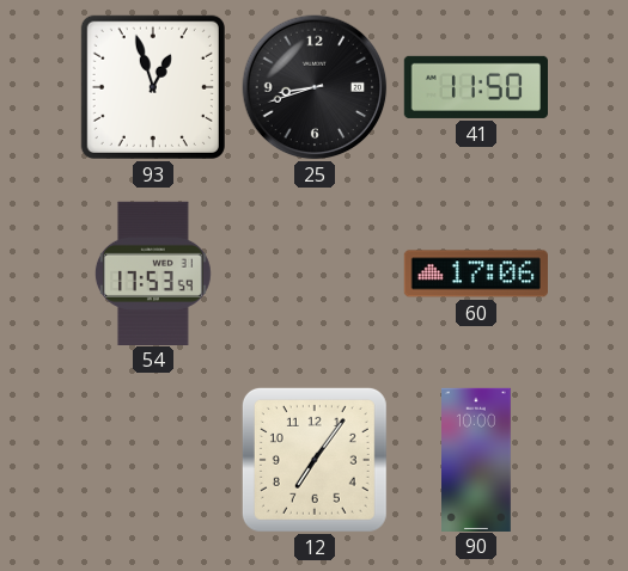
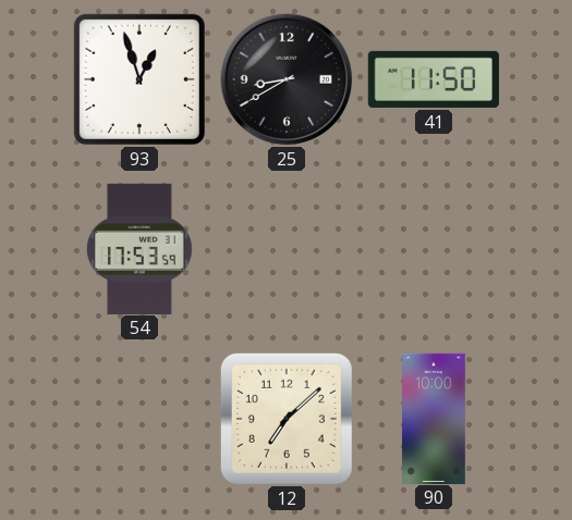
25: 8:42 -> 8:40
60: 17:06 -> none
12: 7:06 -> 7:08
